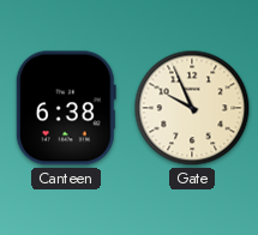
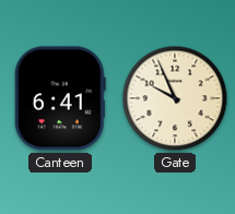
Canteen: 6:38 -> 6:41
